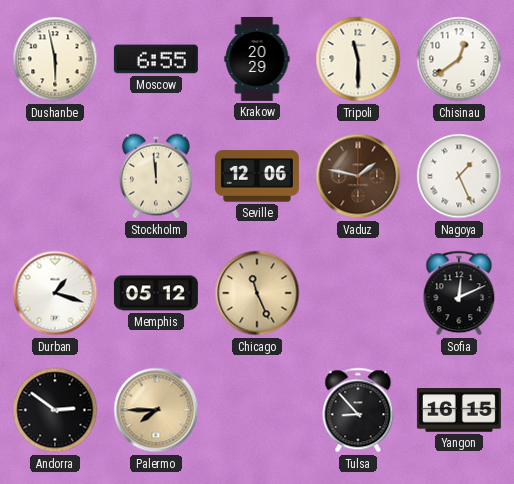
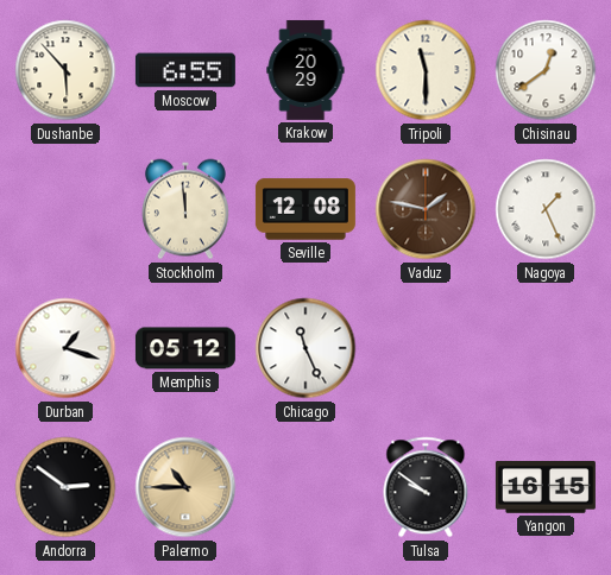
Dushanbe: 5:58 -> 5:53
Seville: 12:06 -> 12:08
Chicago dial: champagne -> white
Sofia: 12:11 -> none
Palermo: 7:45 -> 10:45
Tulsa: 8:53 -> 9:51
